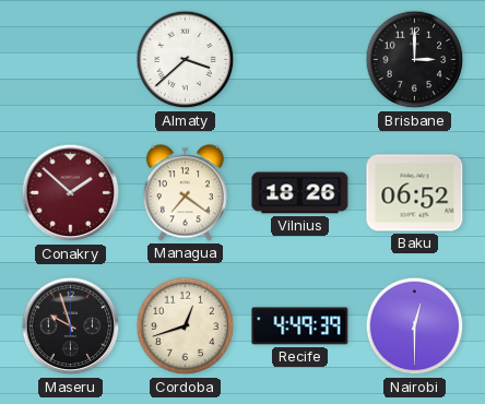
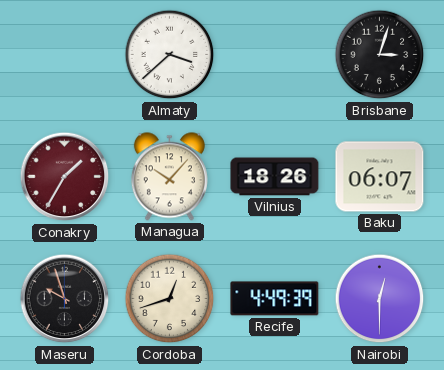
Brisbane: 3:00 -> 3:03
Conakry: 1:52 -> 1:35
Managua: 7:21 -> 10:07
Baku: 06:52 -> 06:07
